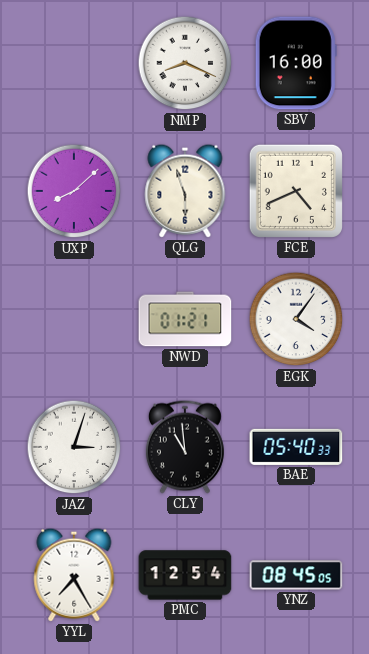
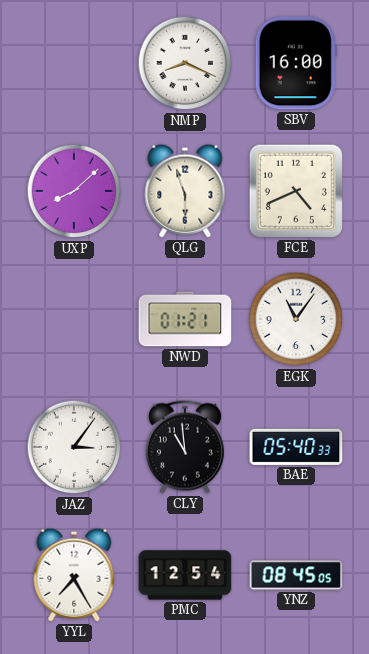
EGK: 4:06 -> 11:06
JAZ: 3:03 -> 3:06
